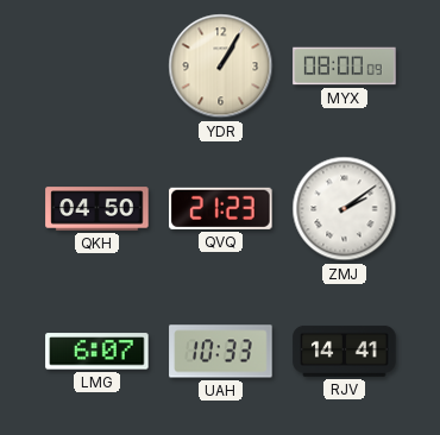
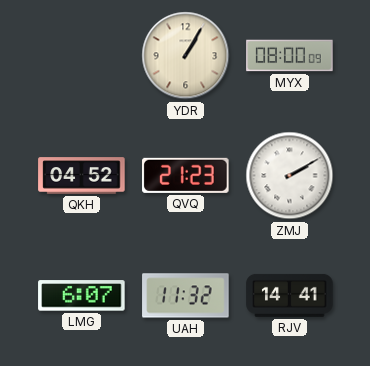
QKH: 04:50 -> 04:52
ZMJ: 2:09 -> 2:10
UAH: 10:33 -> 11:32
